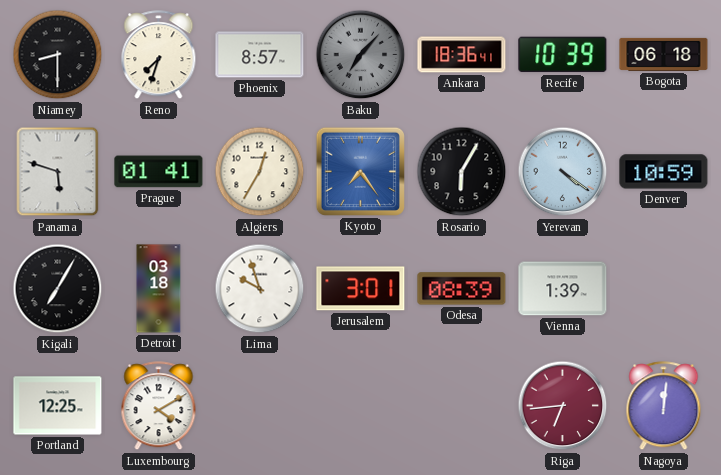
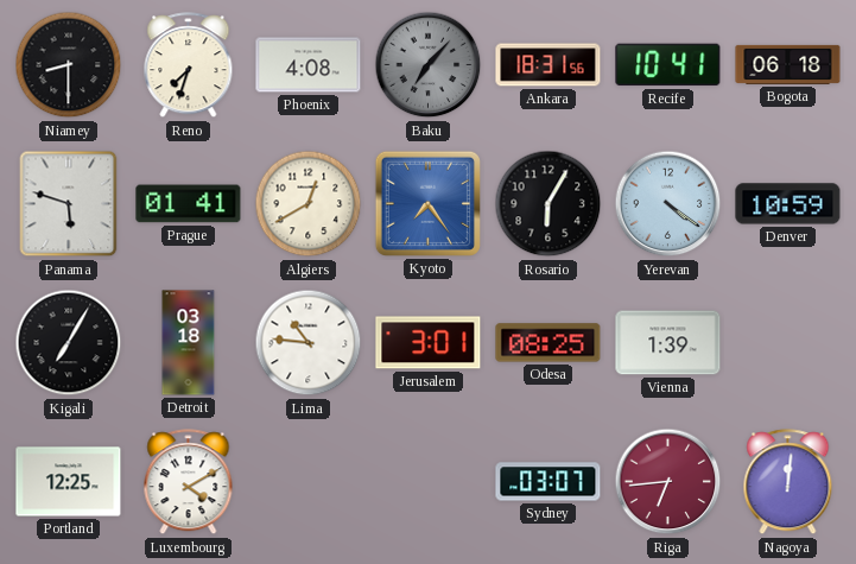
Phoenix: 8:57 -> 4:08
Ankara: 18:36 -> 18:31
Recife: 10:39 -> 10:41
Algiers: 12:35 -> 12:40
Lima: 9:57 -> 10:46
Odesa: 08:39 -> 08:25
Sydney: none -> 03:07
